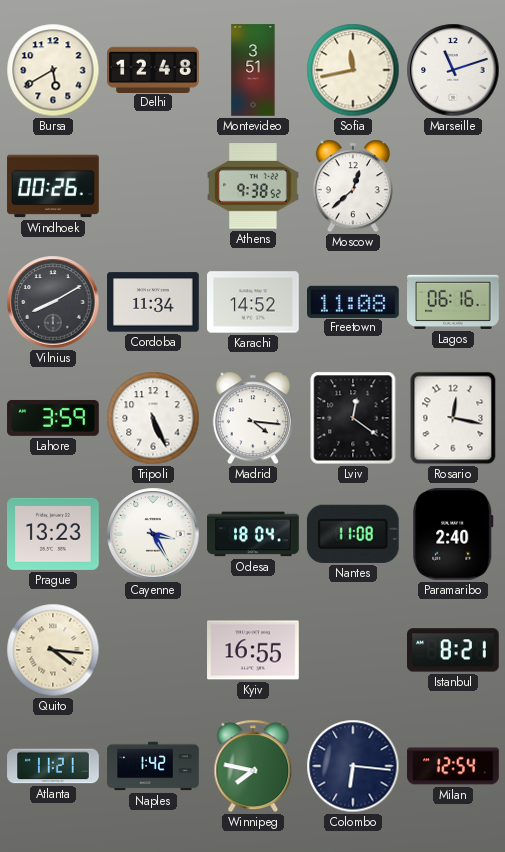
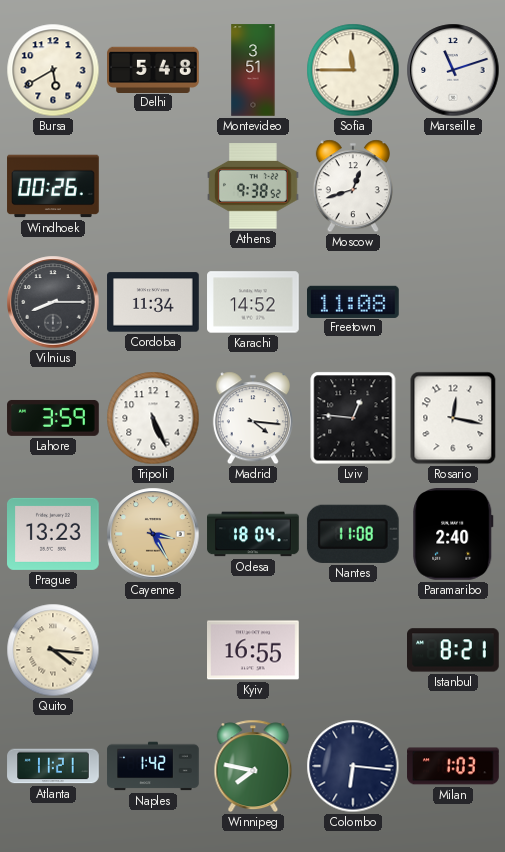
Delhi: 12:48 -> 5:48
Sofia: 11:43 -> 11:45
Moscow: 12:38 -> 12:42
Vilnius: 8:10 -> 8:15
Lagos: 06:16 -> none
Lviv: 12:21 -> 12:46
Cayenne dial: white -> champagne
Milan: 12:54 -> 1:03
